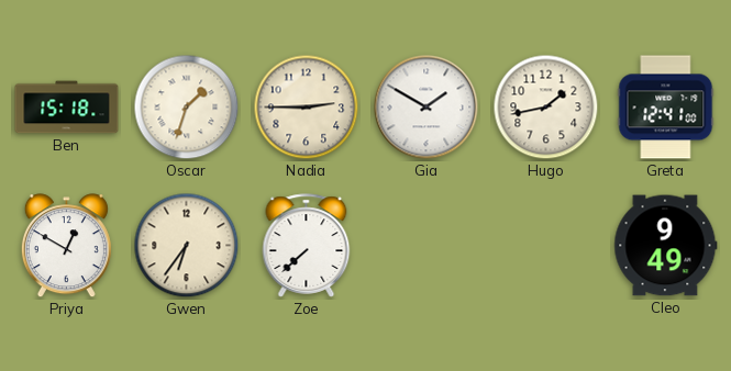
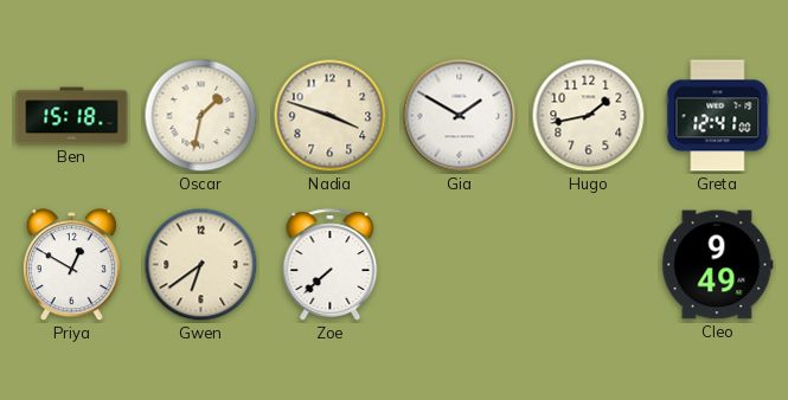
Oscar: 1:33 -> 1:32
Nadia: 2:45 -> 3:48
Gwen: 6:36 -> 6:39
